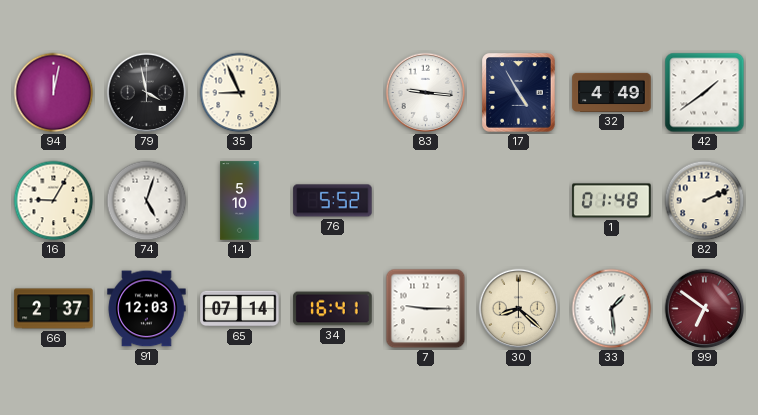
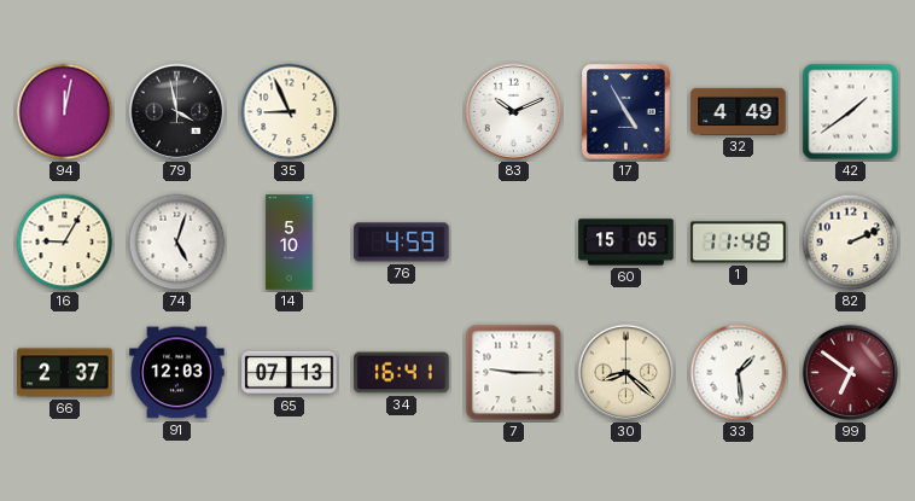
83: 9:16 -> 10:11
76: 5:52 -> 4:59
60: none -> 15:05
1: 01:48 -> 11:48
65: 07:14 -> 07:13
